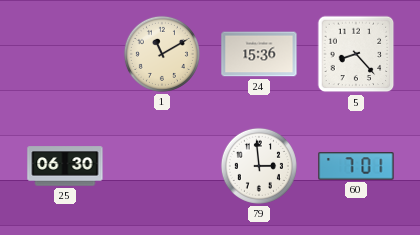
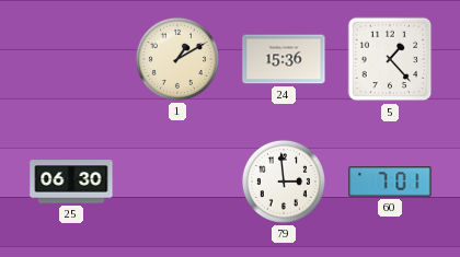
1: 11:10 -> 1:10
5: 8:23 -> 1:23
